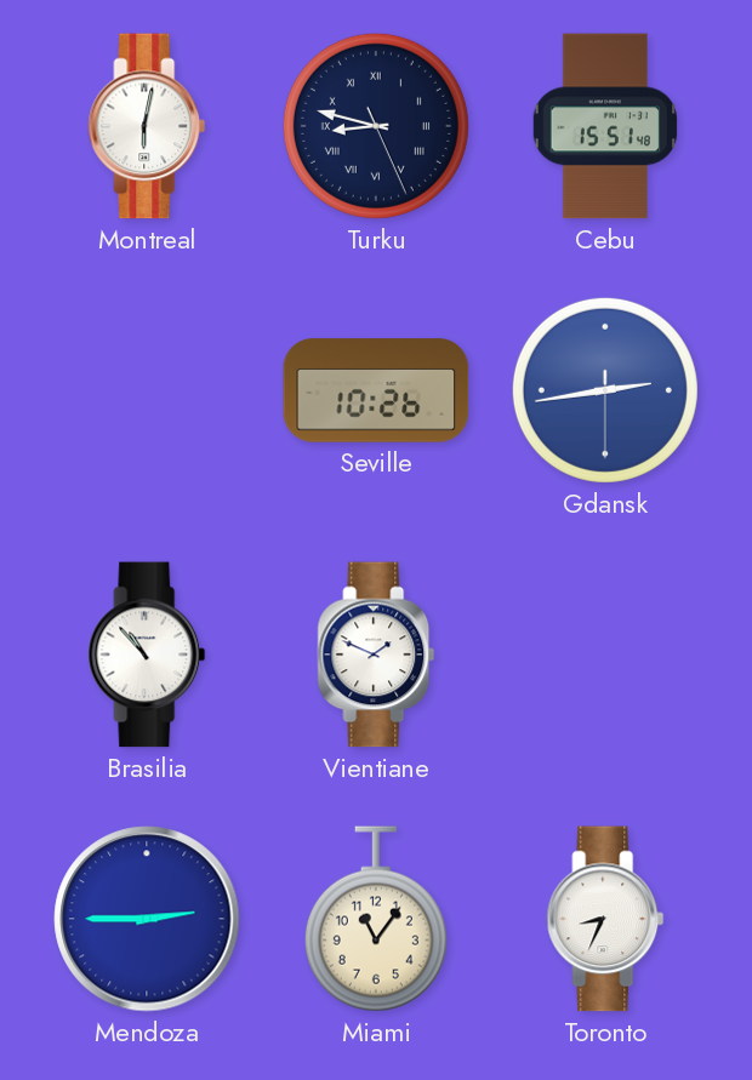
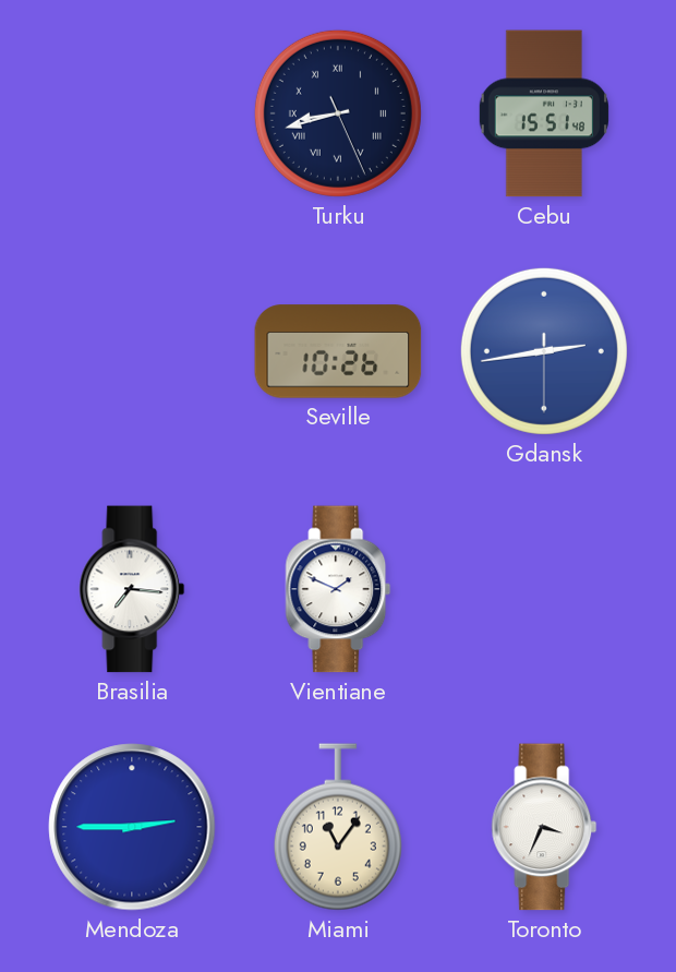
Montreal: 6:02 -> none
Turku: 8:47 -> 8:42
Brasilia: 10:53 -> 7:16
Toronto: 8:34 -> 3:34
